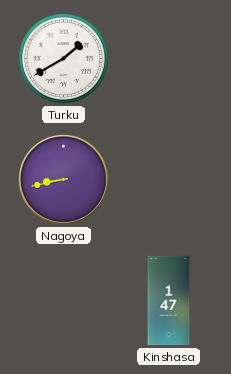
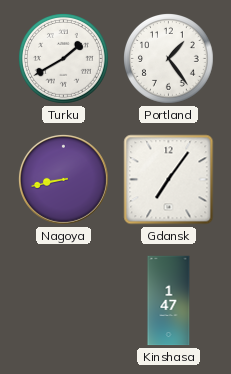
Portland: none -> 1:24
Gdansk: none -> 7:06
